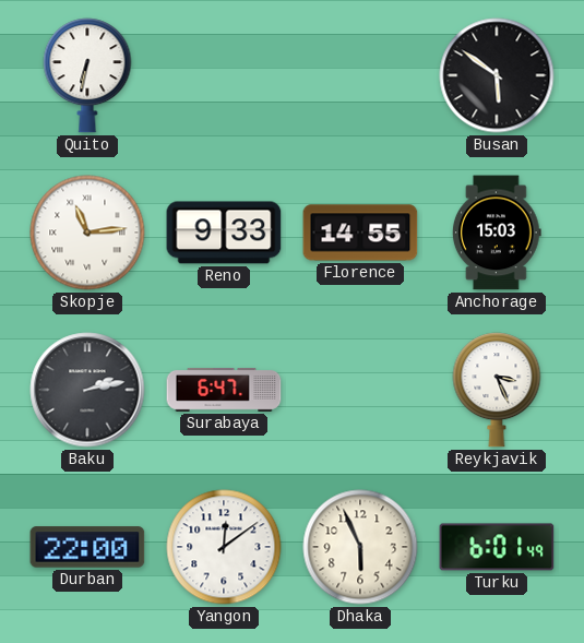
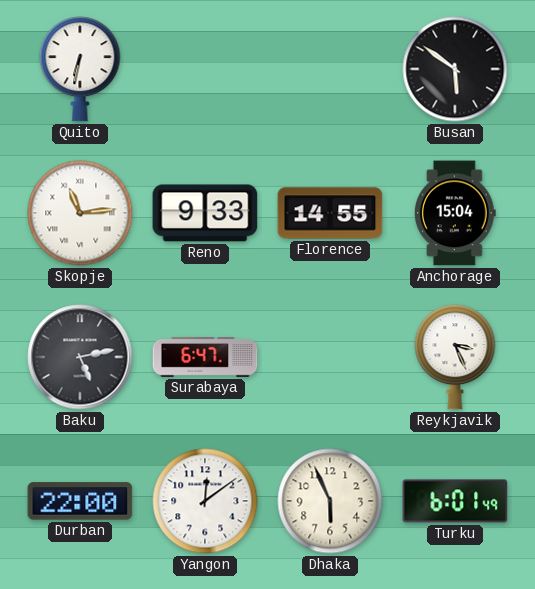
Anchorage: 15:03 -> 15:04
Baku: 2:13 -> 5:13
